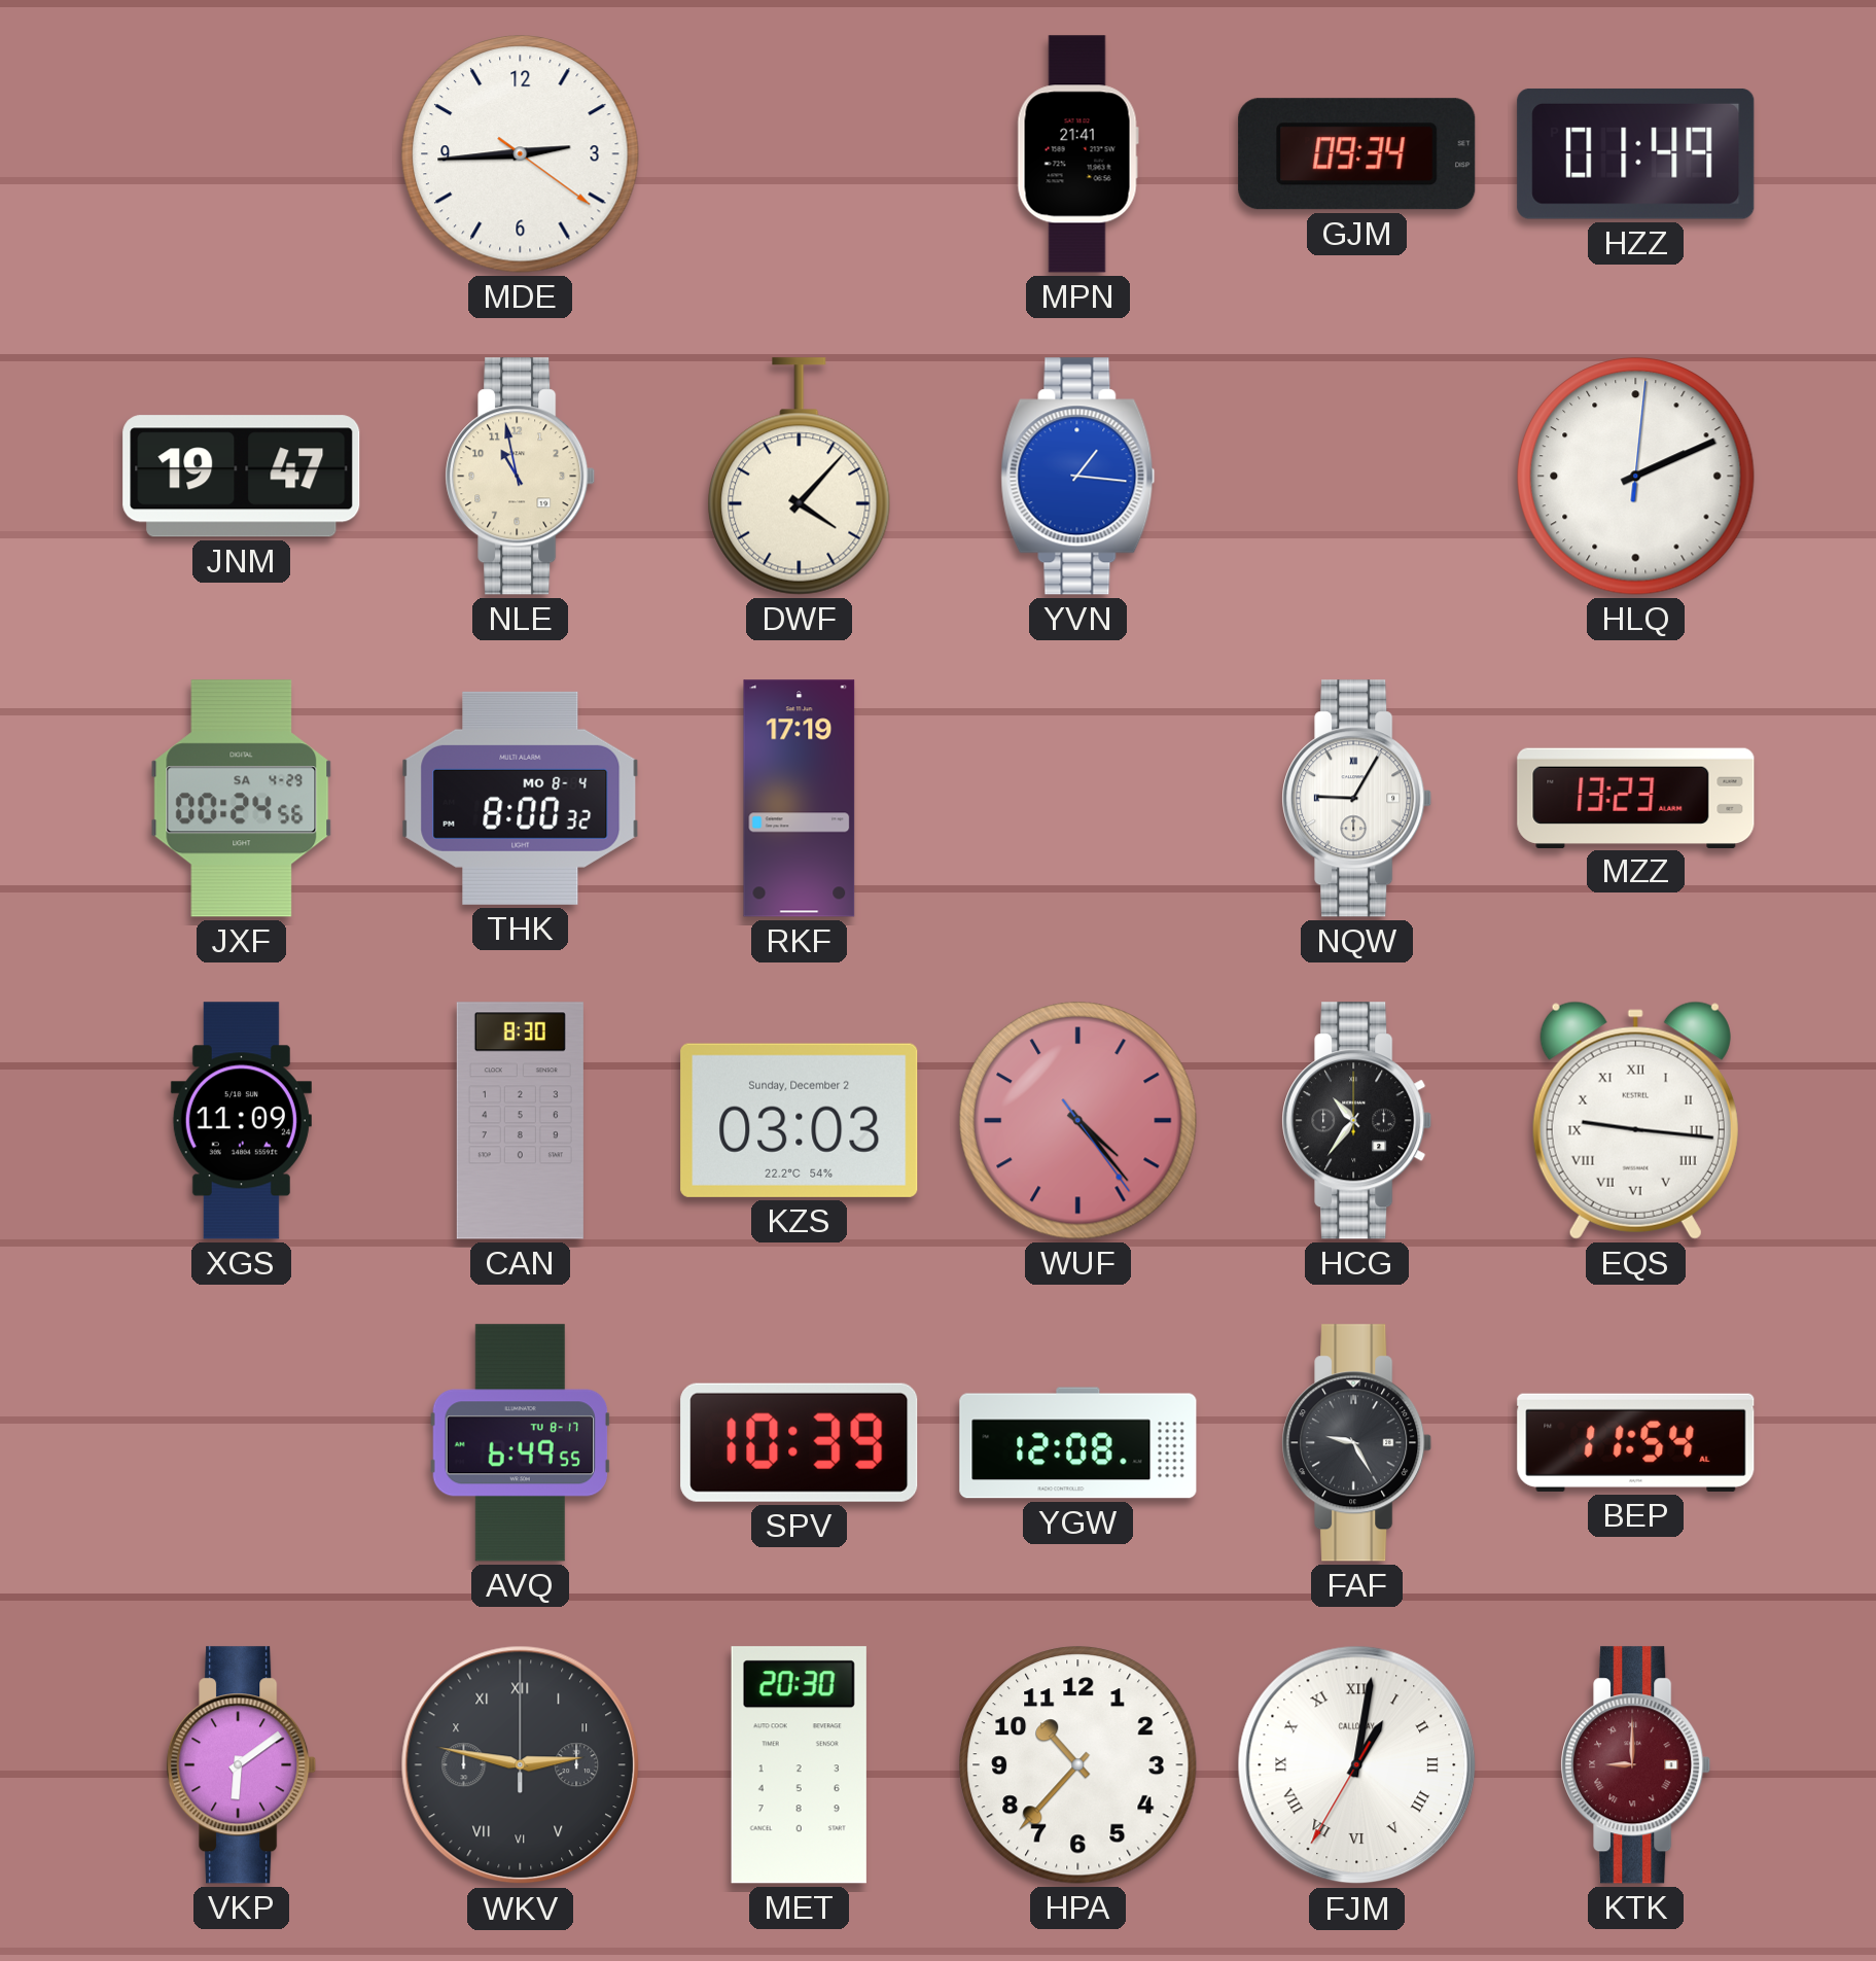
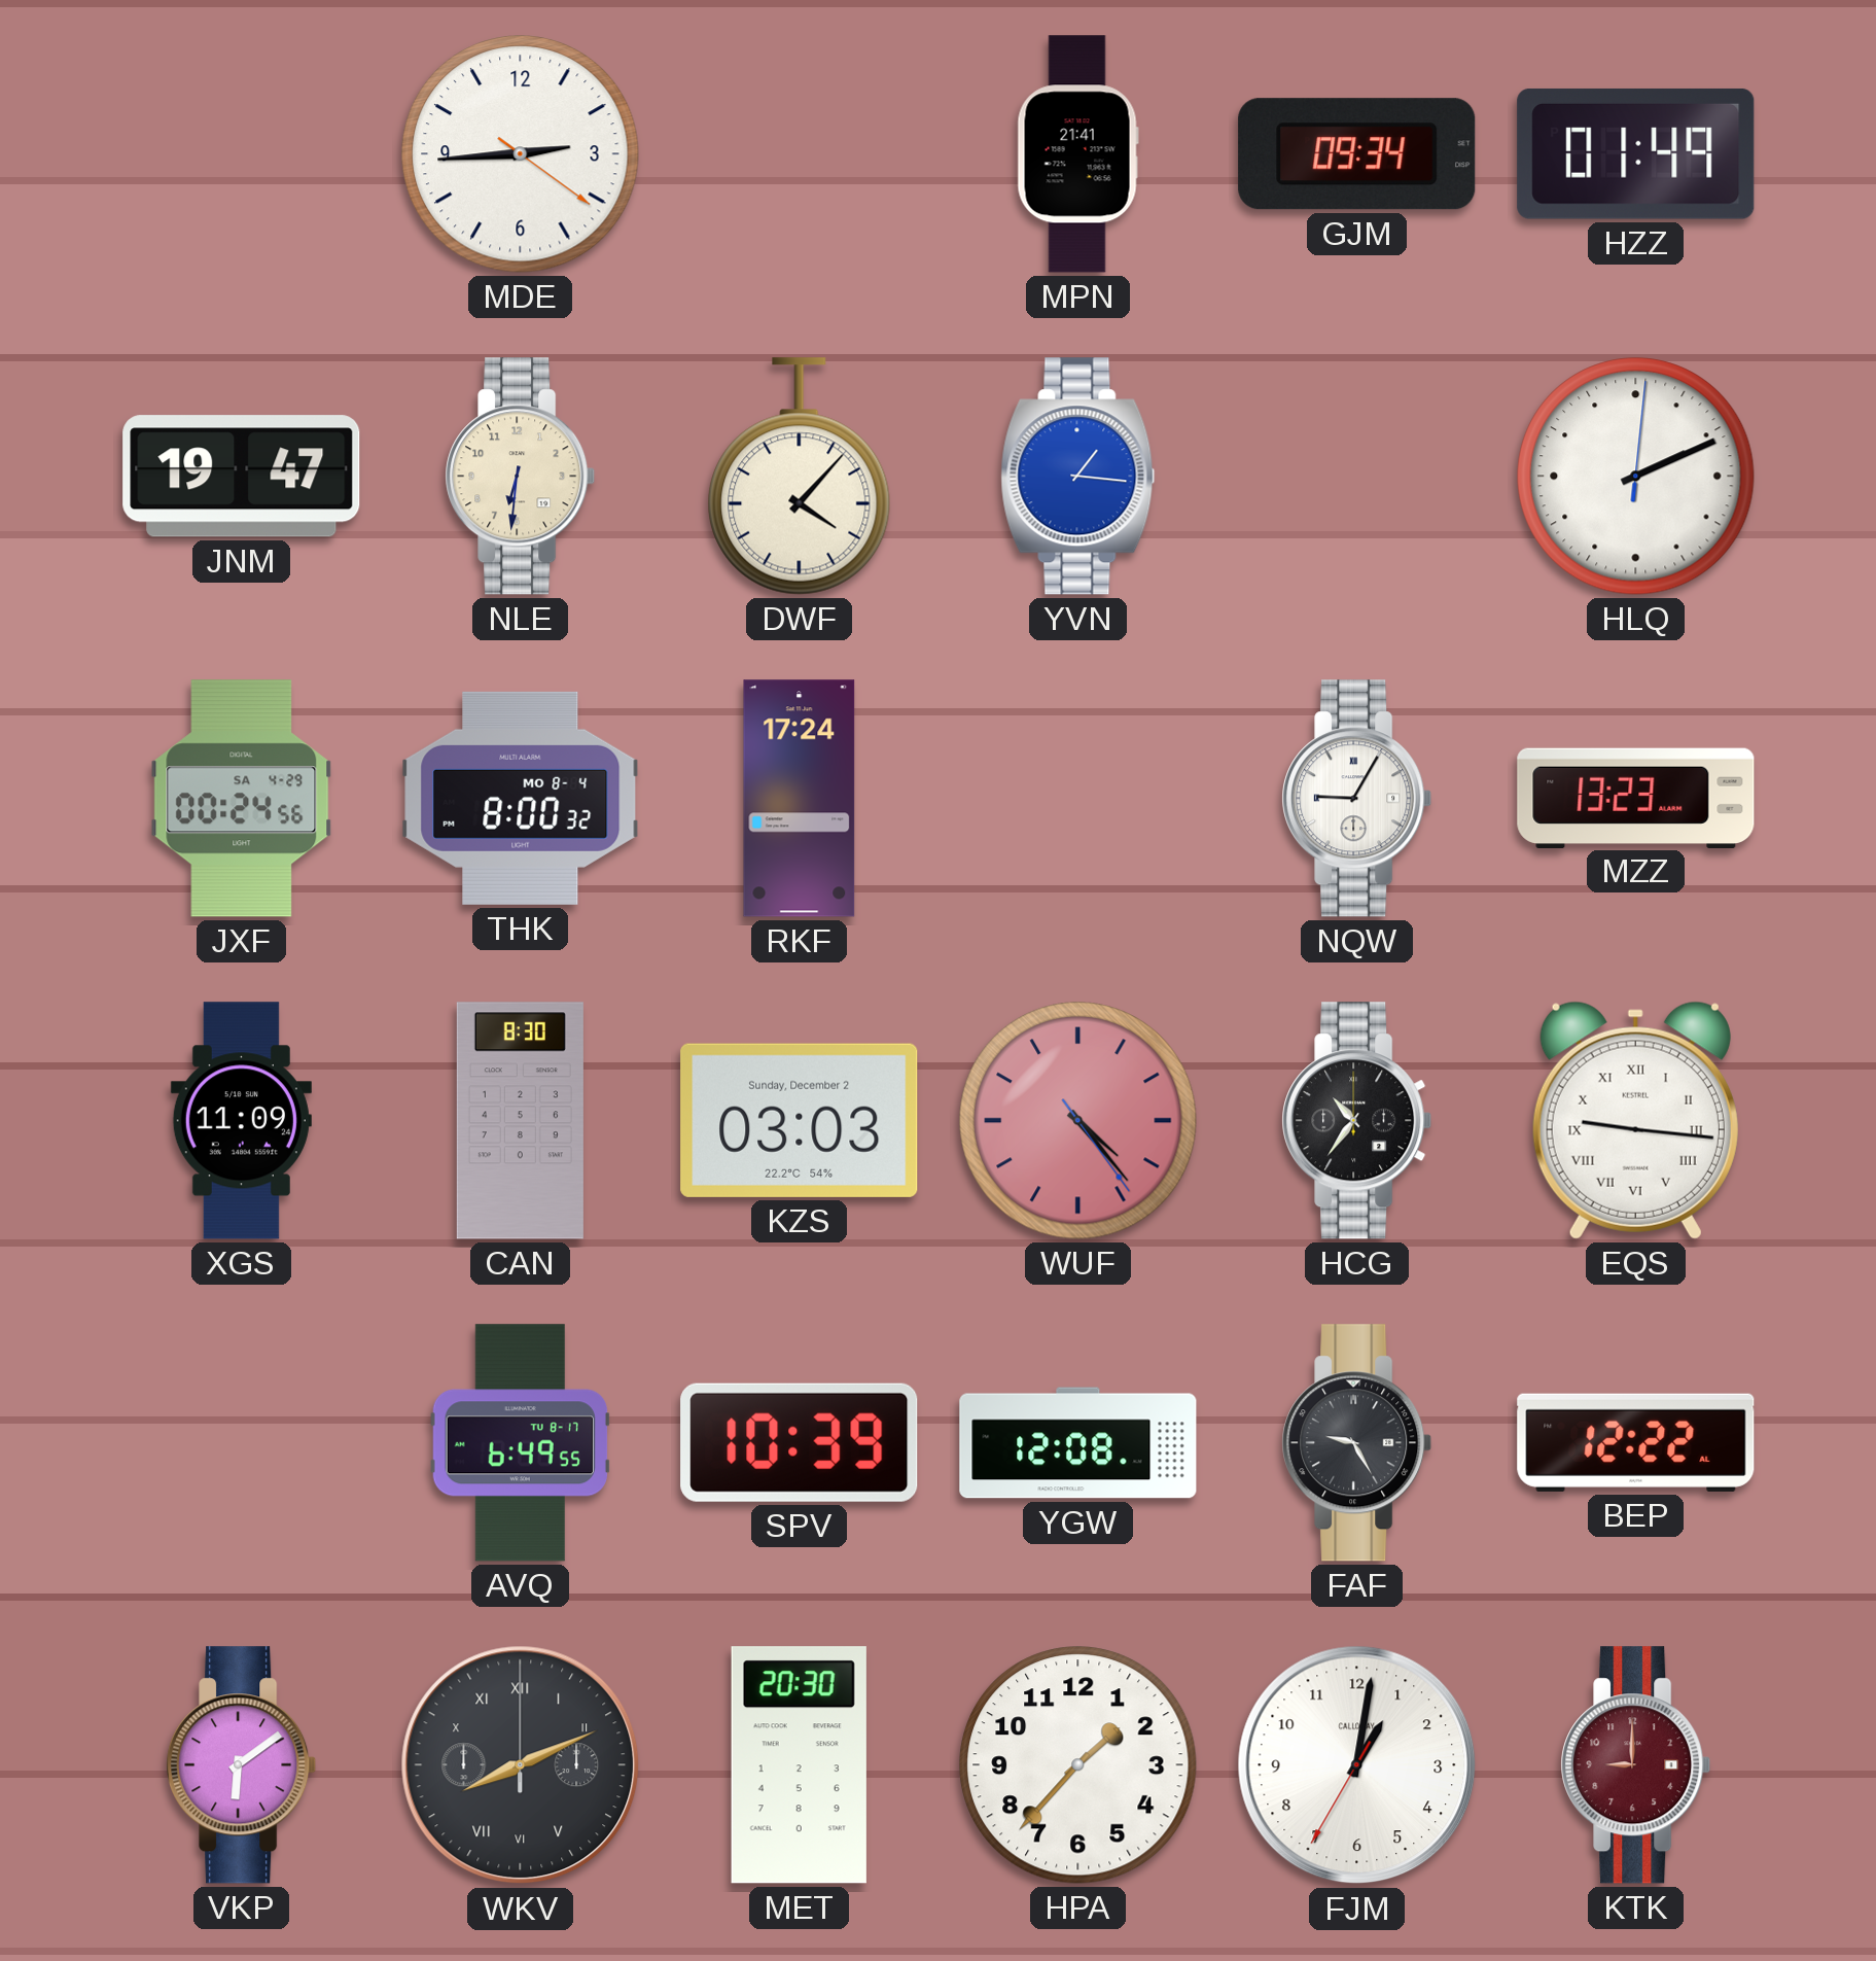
NLE: 10:58 -> 6:31
RKF: 17:19 -> 17:24
BEP: 11:54 -> 12:22
WKV: 2:47 -> 8:11
HPA: 10:37 -> 1:37
FJM numerals: Roman -> Arabic
KTK numerals: Roman -> Arabic
